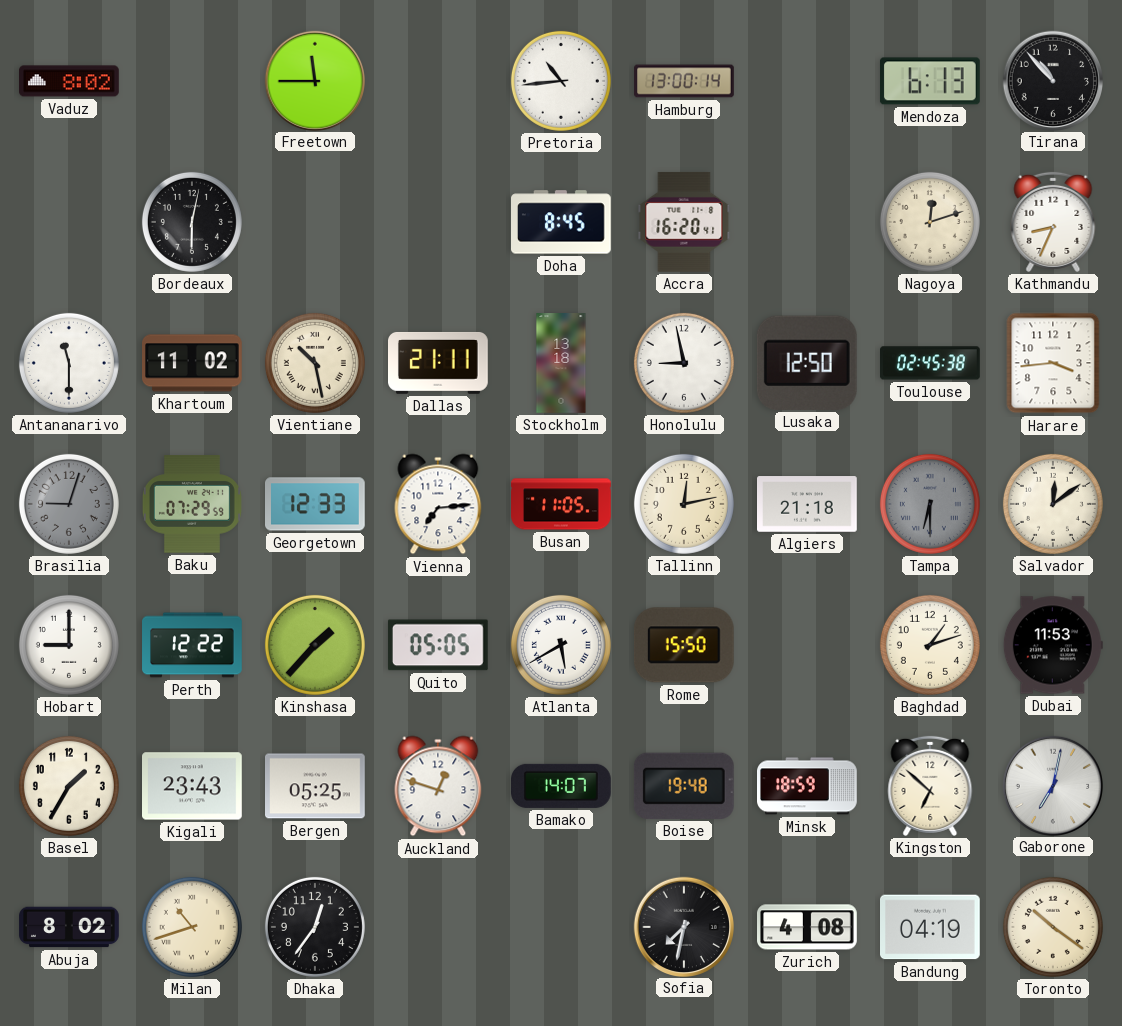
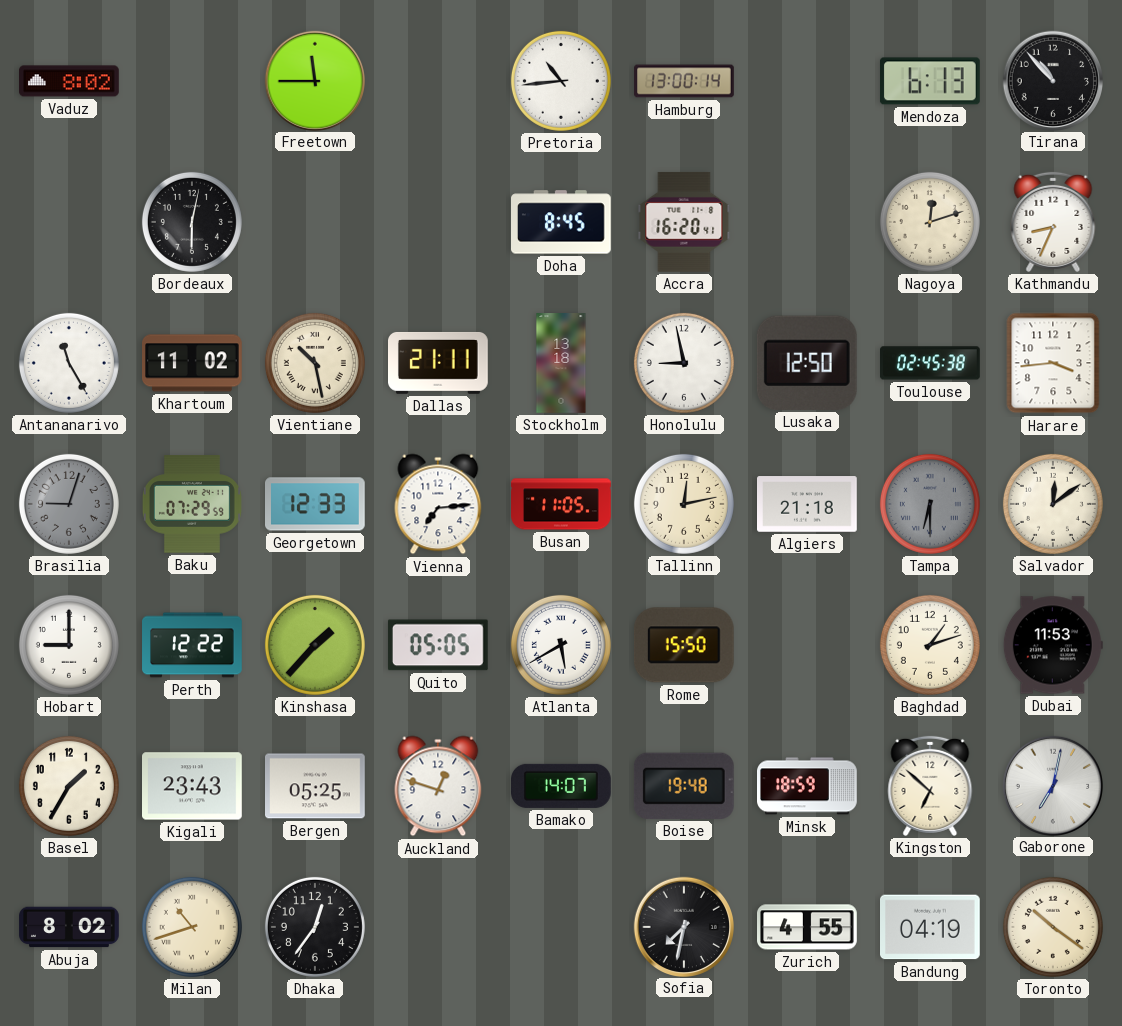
Antananarivo: 11:30 -> 11:25
Zurich: 4:08 -> 4:55
